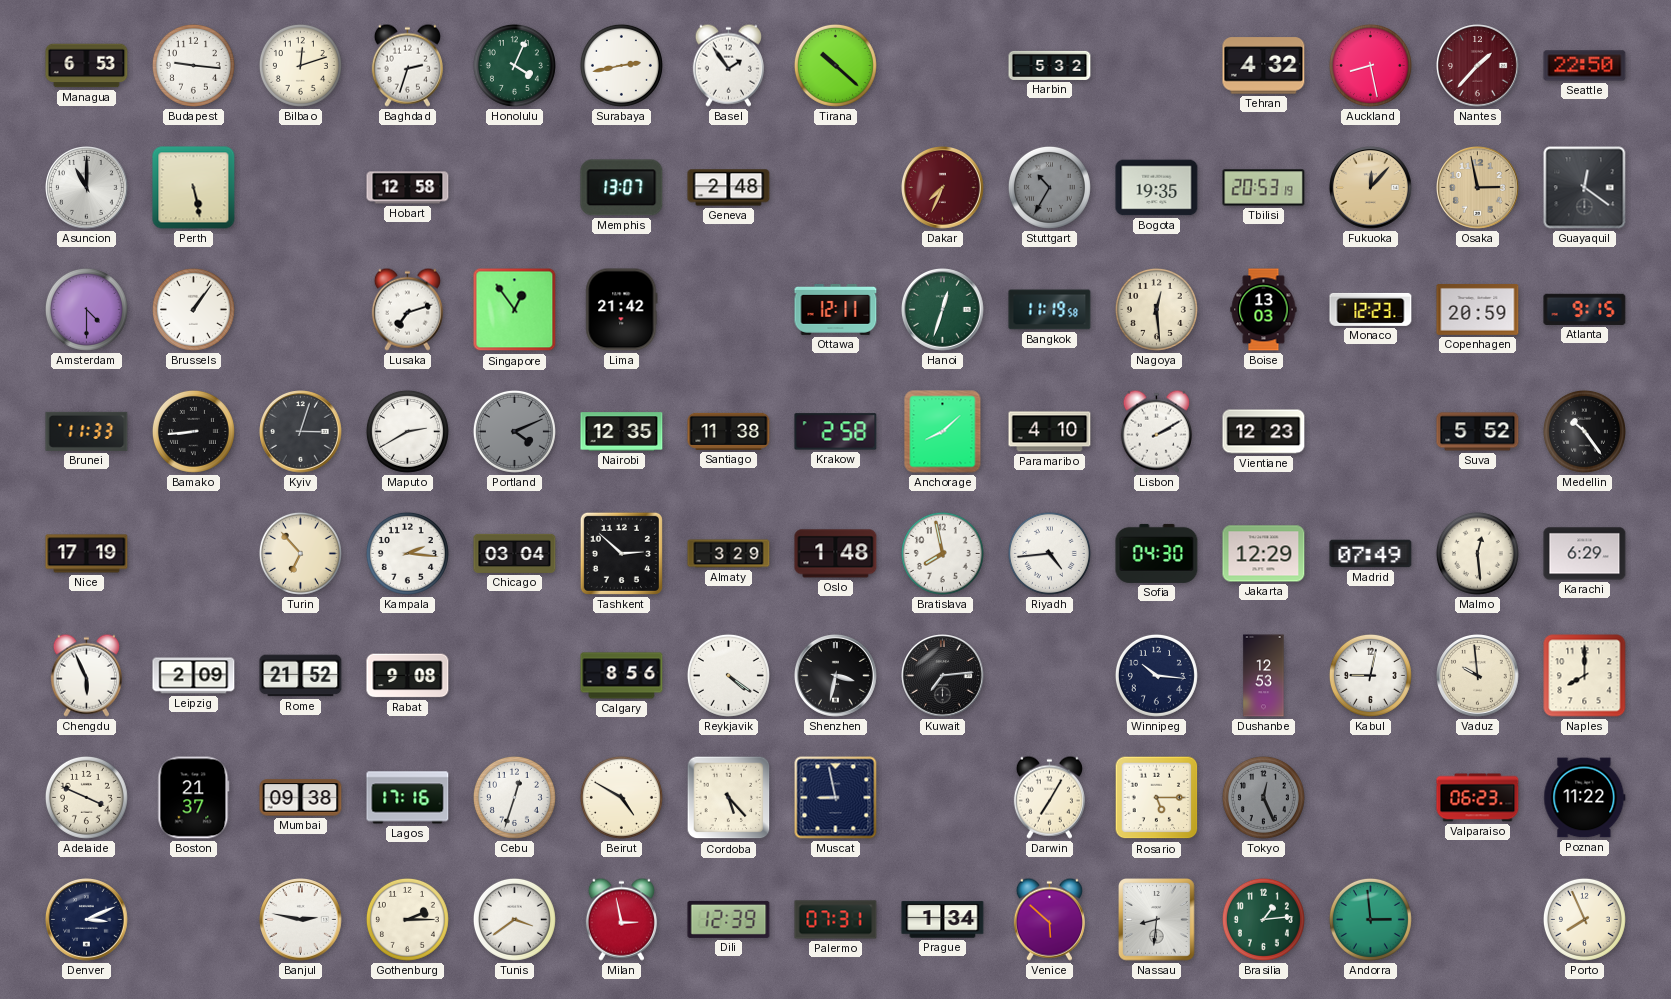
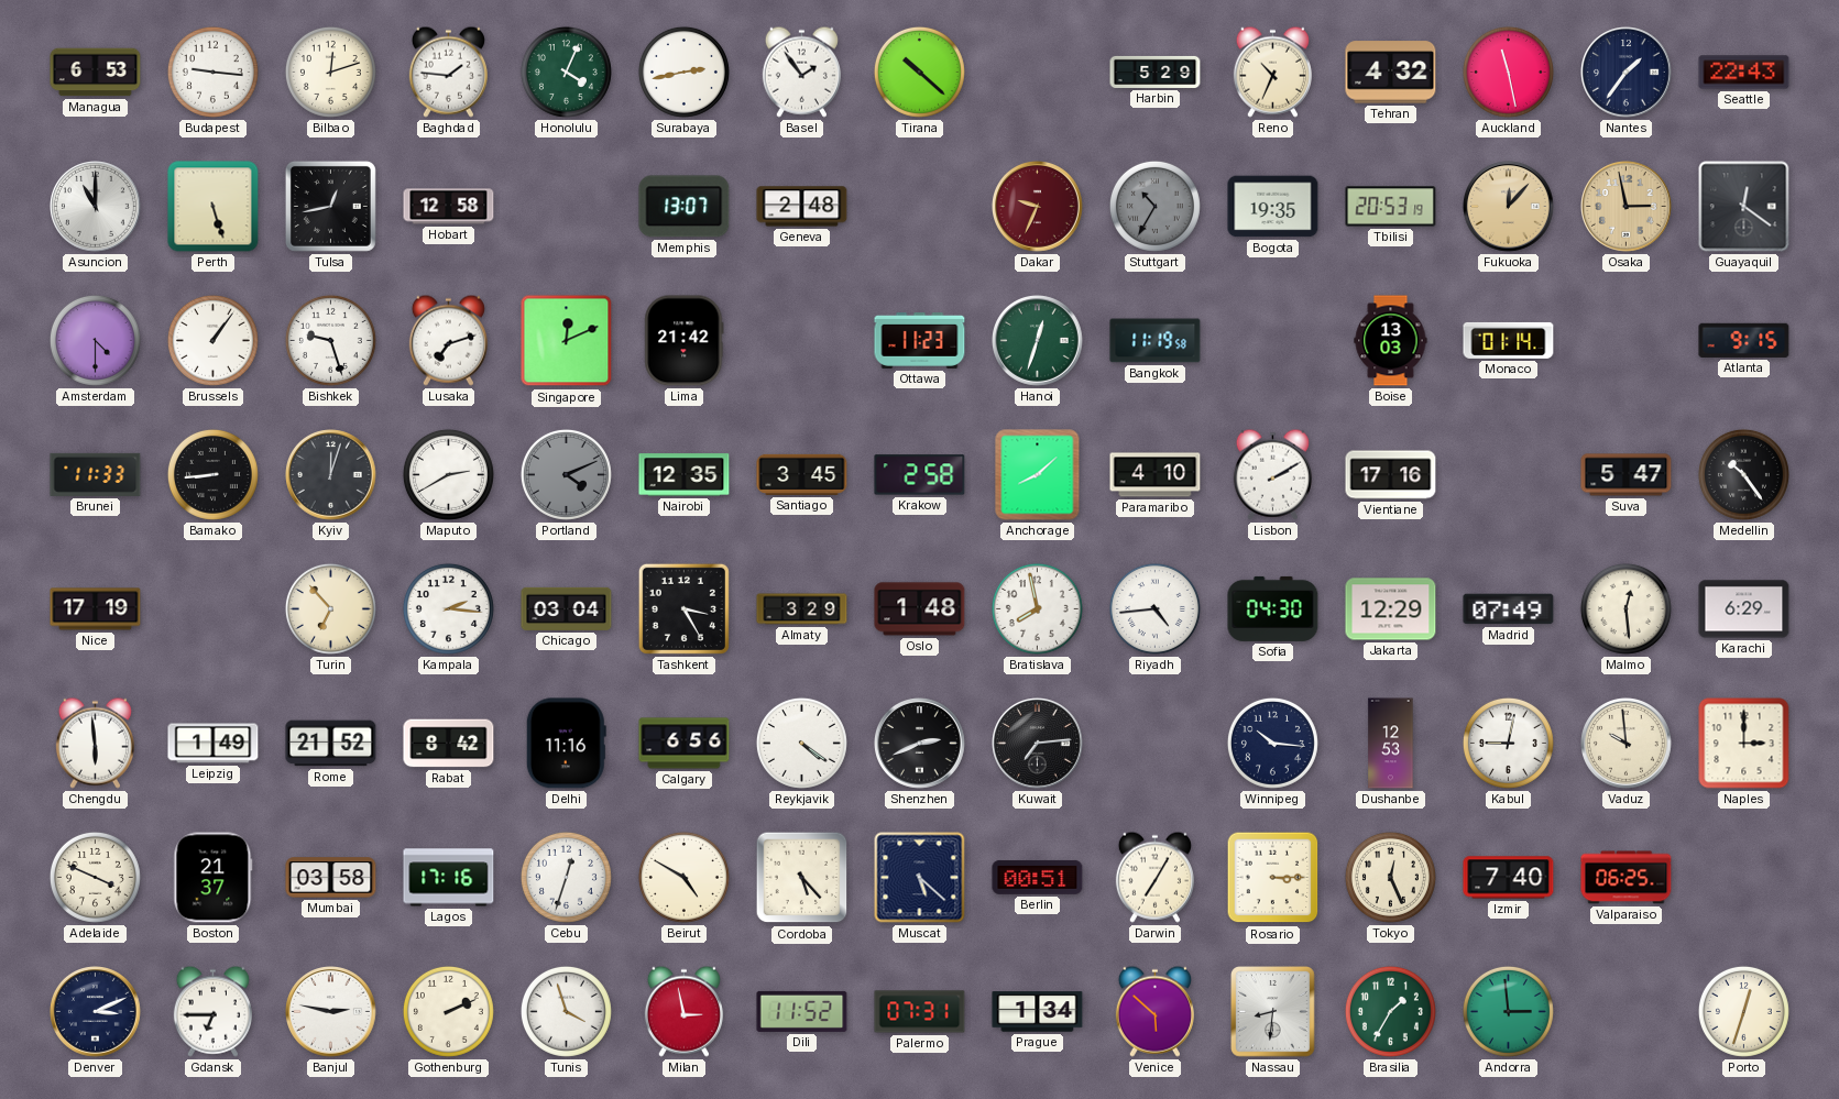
Baghdad: 2:33 -> 1:46
Harbin: 5:32 -> 5:29
Reno: none -> 10:34
Auckland: 8:28 -> 11:28
Nantes: 1:37 -> 1:36
Nantes dial: burgundy -> navy
Seattle: 22:50 -> 22:43
Perth: 5:28 -> 5:27
Tulsa: none -> 12:43
Dakar: 7:34 -> 9:34
Bishkek: none -> 9:27
Singapore: 12:54 -> 12:11
Ottawa: 12:11 -> 11:23
Nagoya: 12:29 -> none
Monaco: 12:23 -> 01:14
Copenhagen: 20:59 -> none
Kyiv: 3:03 -> 12:03
Santiago: 11:38 -> 3:45
Vientiane: 12:23 -> 17:16
Suva: 5:52 -> 5:47
Tashkent: 2:52 -> 3:25
Chengdu: 5:56 -> 5:59
Leipzig: 2:09 -> 1:49
Rabat: 9:08 -> 8:42
Delhi: none -> 11:16
Calgary: 8:56 -> 6:56
Shenzhen: 3:32 -> 2:41
Naples: 8:00 -> 3:00
Mumbai: 09:38 -> 03:58
Muscat: 8:58 -> 5:22
Berlin: none -> 00:51
Rosario: 5:15 -> 3:15
Tokyo dial: grey -> cream
Izmir: none -> 7:40
Valparaiso: 06:23 -> 06:25
Poznan: 11:22 -> none
Gdansk: none -> 6:45
Gothenburg: 2:15 -> 2:11
Tunis: 3:39 -> 3:57
Dili: 12:39 -> 11:52
Brasilia: 1:14 -> 1:35
Porto: 7:56 -> 12:33
